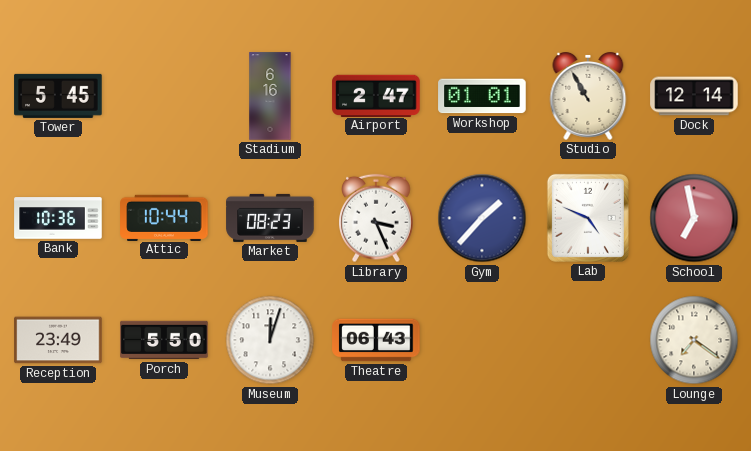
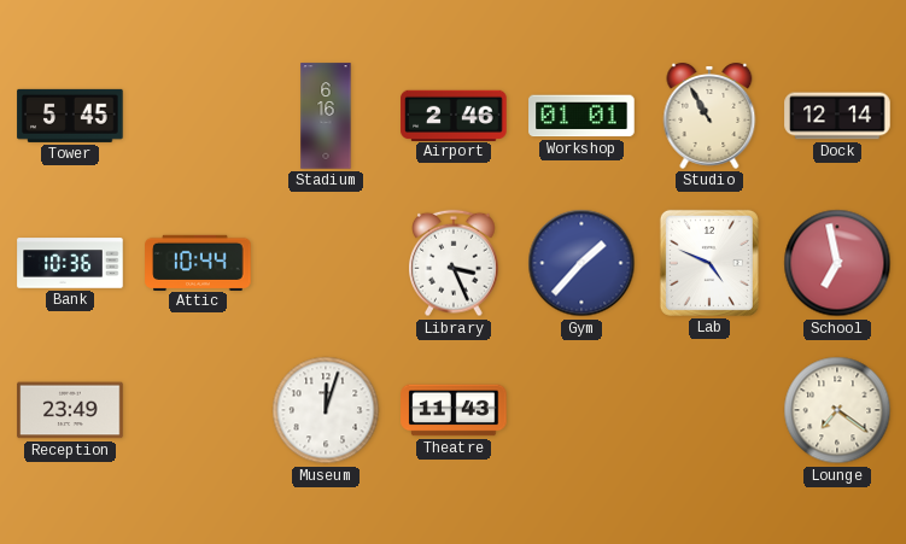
Airport: 2:47 -> 2:46
Market: 08:23 -> none
Porch: 5:50 -> none
Theatre: 06:43 -> 11:43
